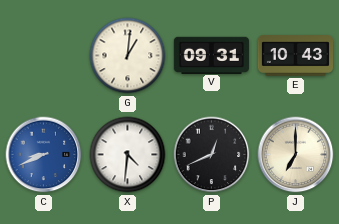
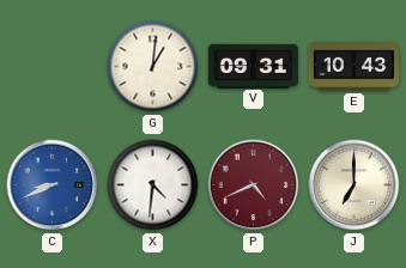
P: 12:41 -> 4:41
P dial: black -> burgundy
